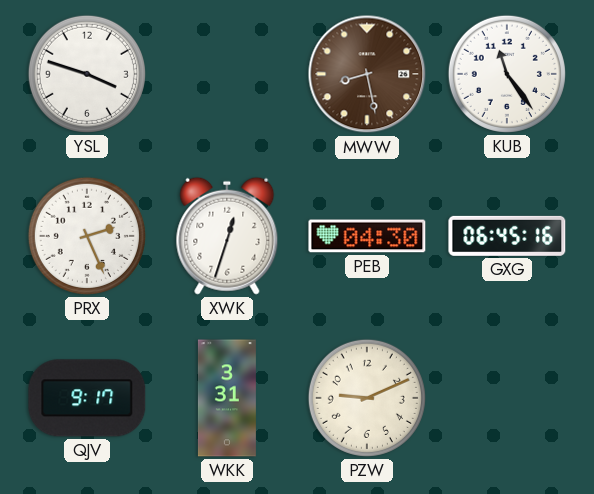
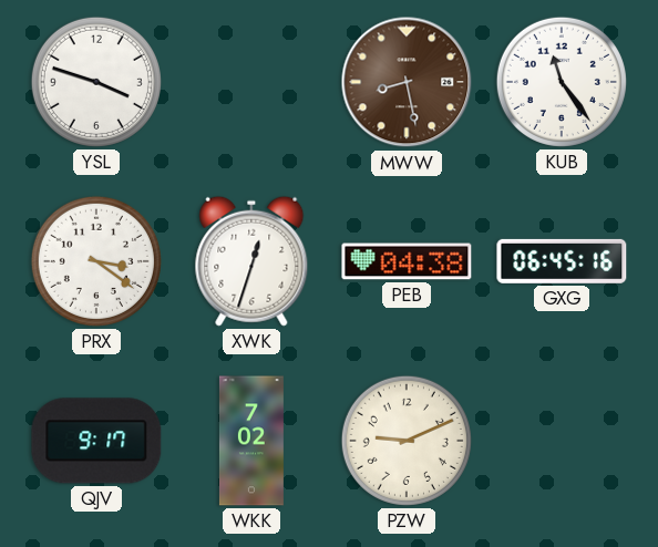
PRX: 2:26 -> 3:21
PEB: 04:30 -> 04:38
WKK: 3:31 -> 7:02
